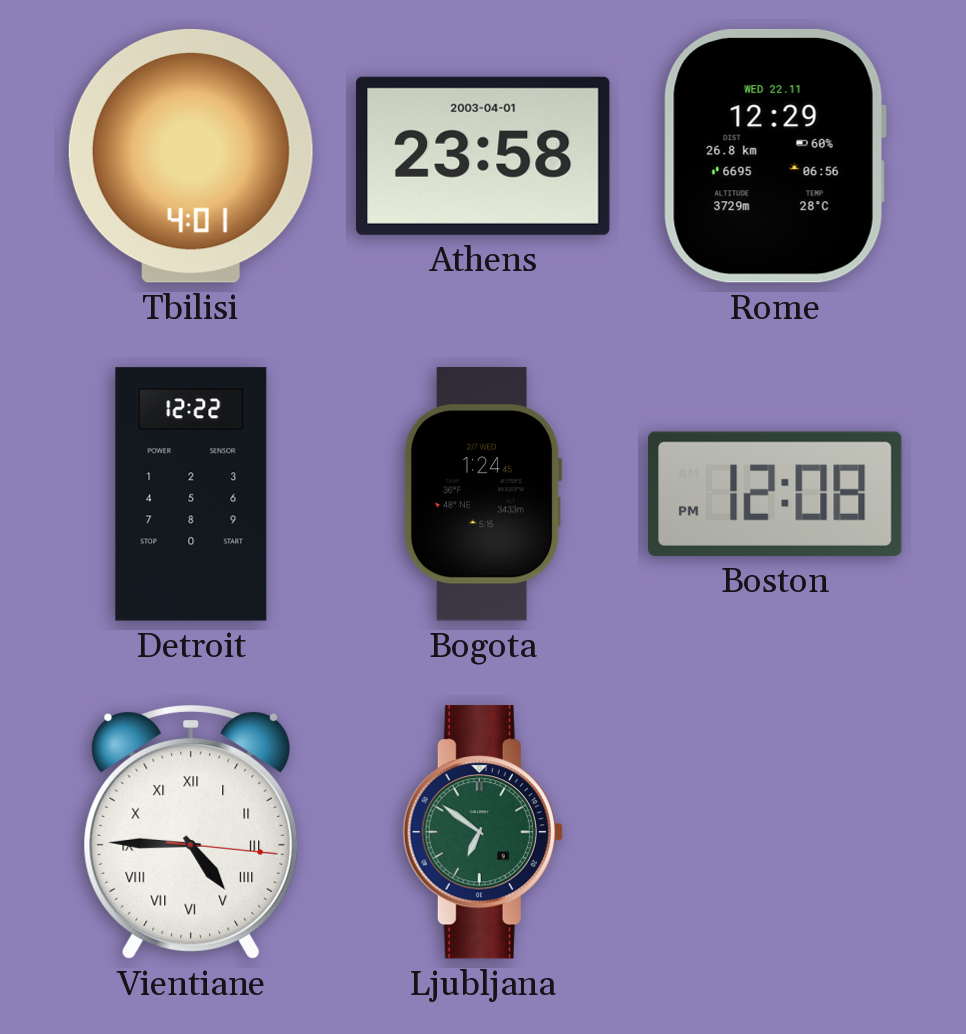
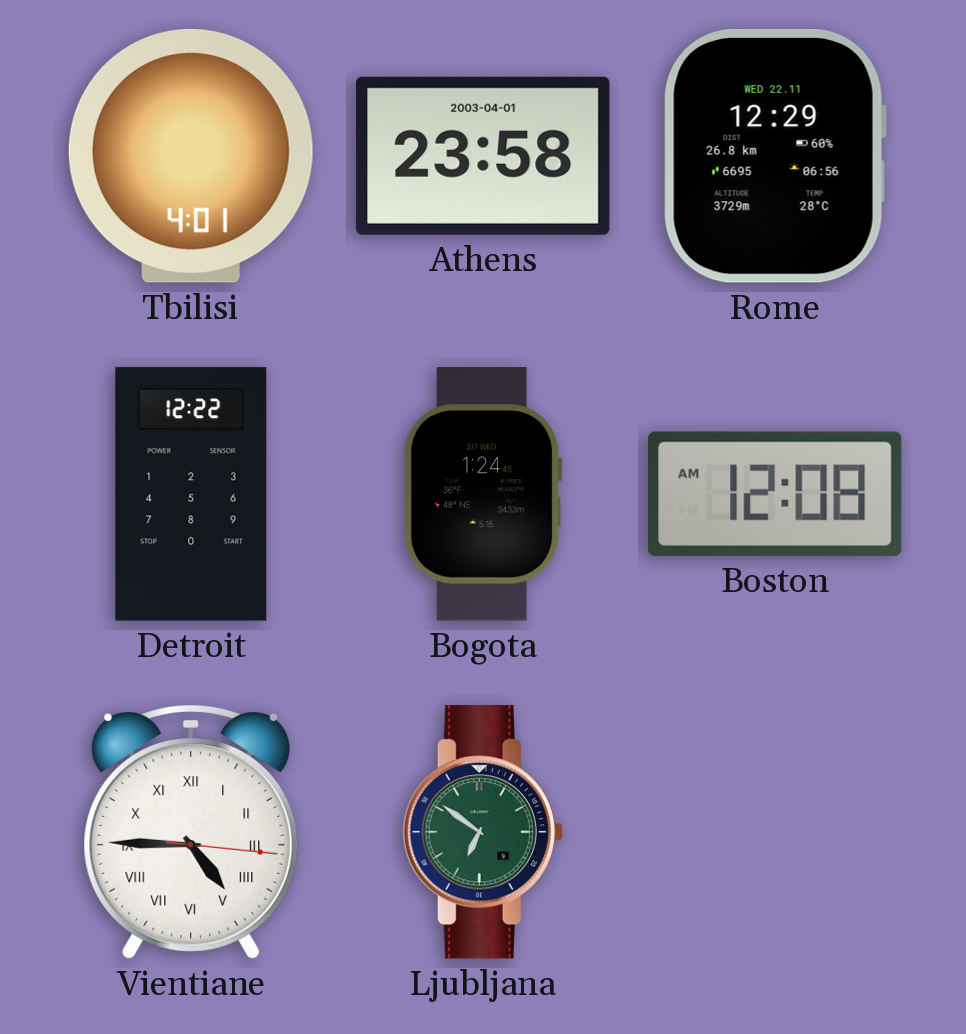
Boston: 12:08 PM -> 12:08 AM
